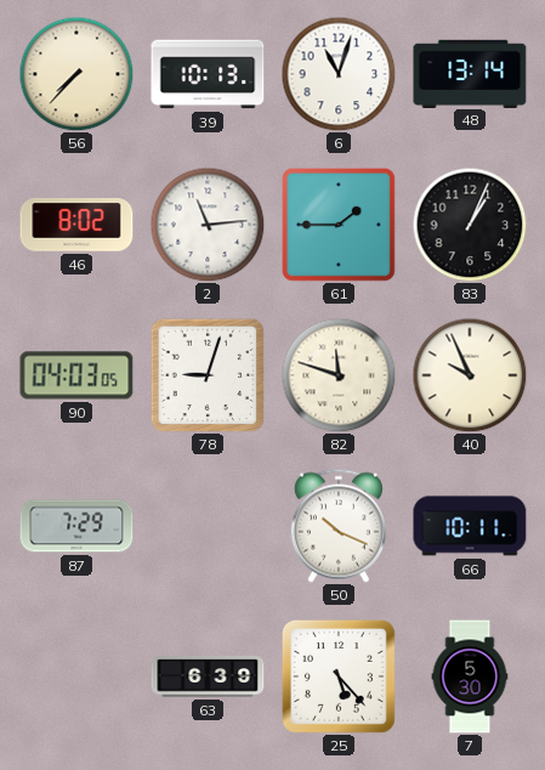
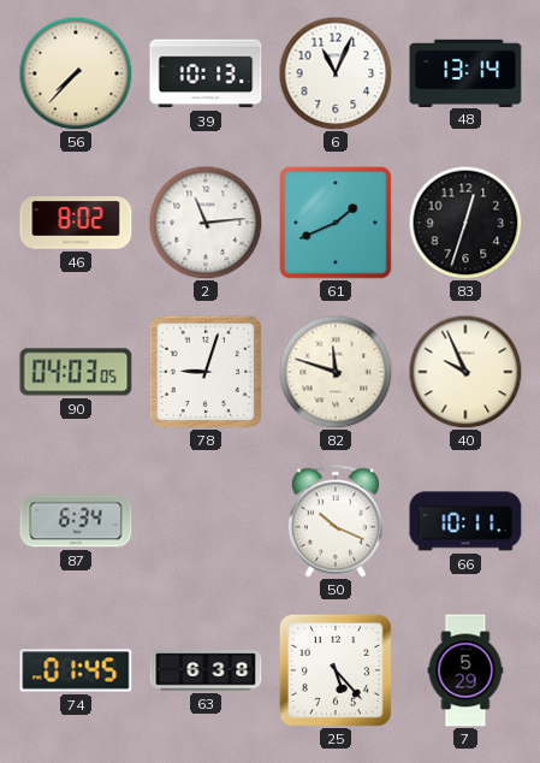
6: 11:03 -> 11:04
61: 1:45 -> 1:41
83: 1:04 -> 12:33
87: 7:29 -> 6:34
74: none -> 01:45
63: 6:39 -> 6:38
7: 5:30 -> 5:29
